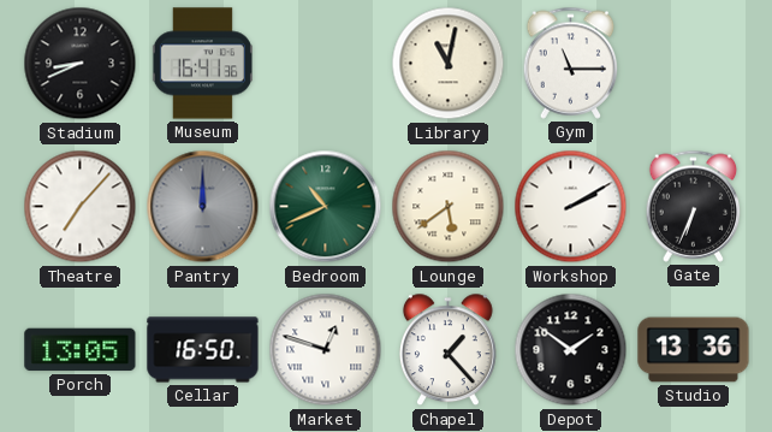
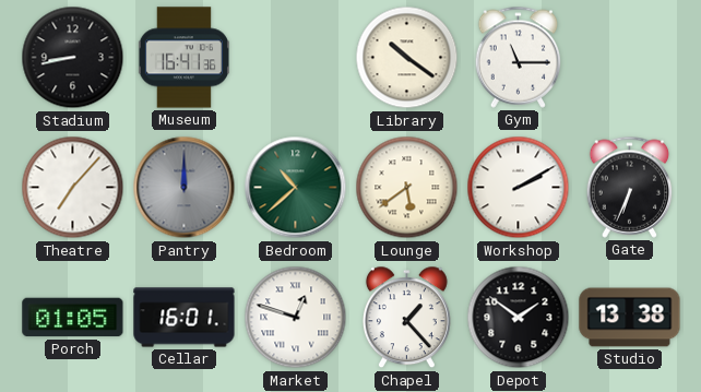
Stadium: 8:41 -> 8:43
Library: 11:02 -> 10:21
Bedroom: 10:41 -> 10:38
Porch: 13:05 -> 01:05
Cellar: 16:50 -> 16:01
Studio: 13:36 -> 13:38
